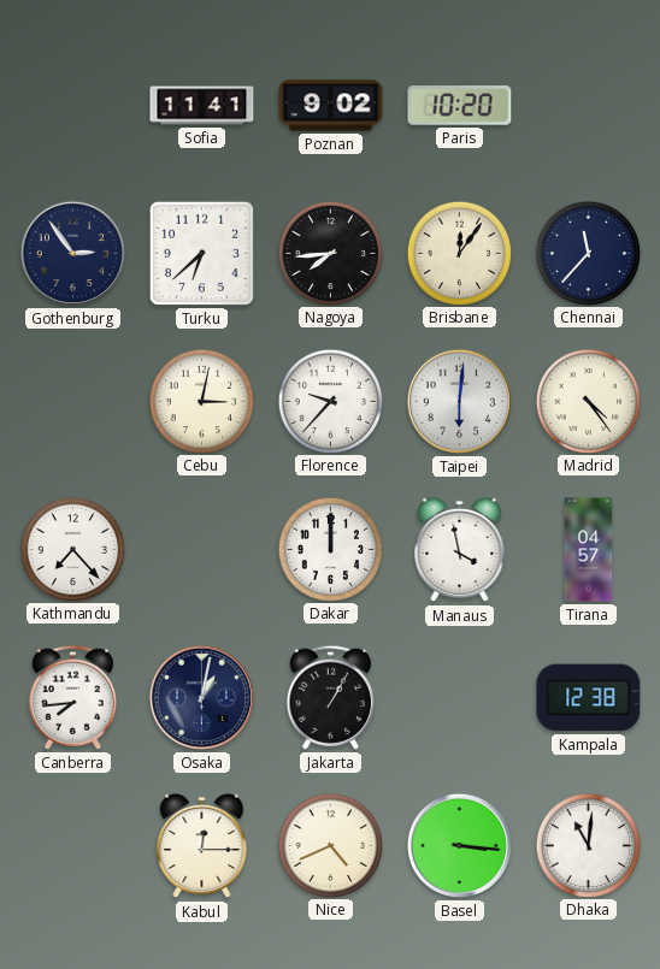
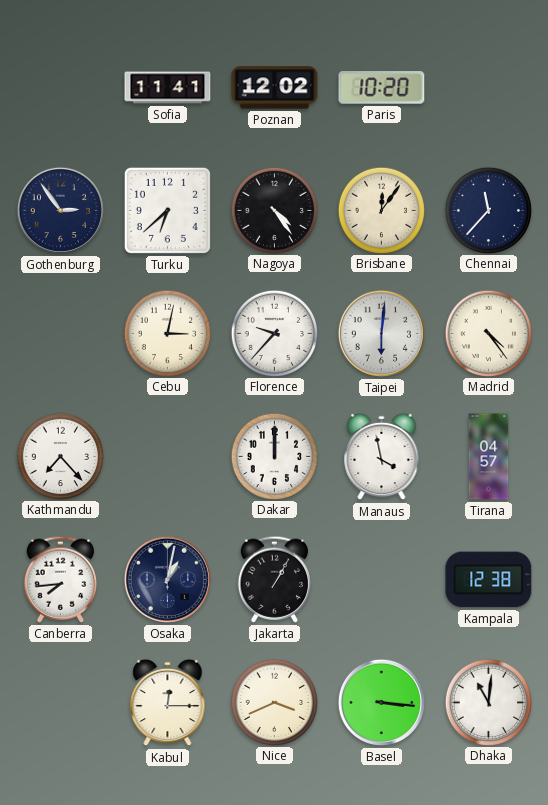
Poznan: 9:02 -> 12:02
Nagoya: 7:44 -> 4:24
Nice: 4:41 -> 3:41
